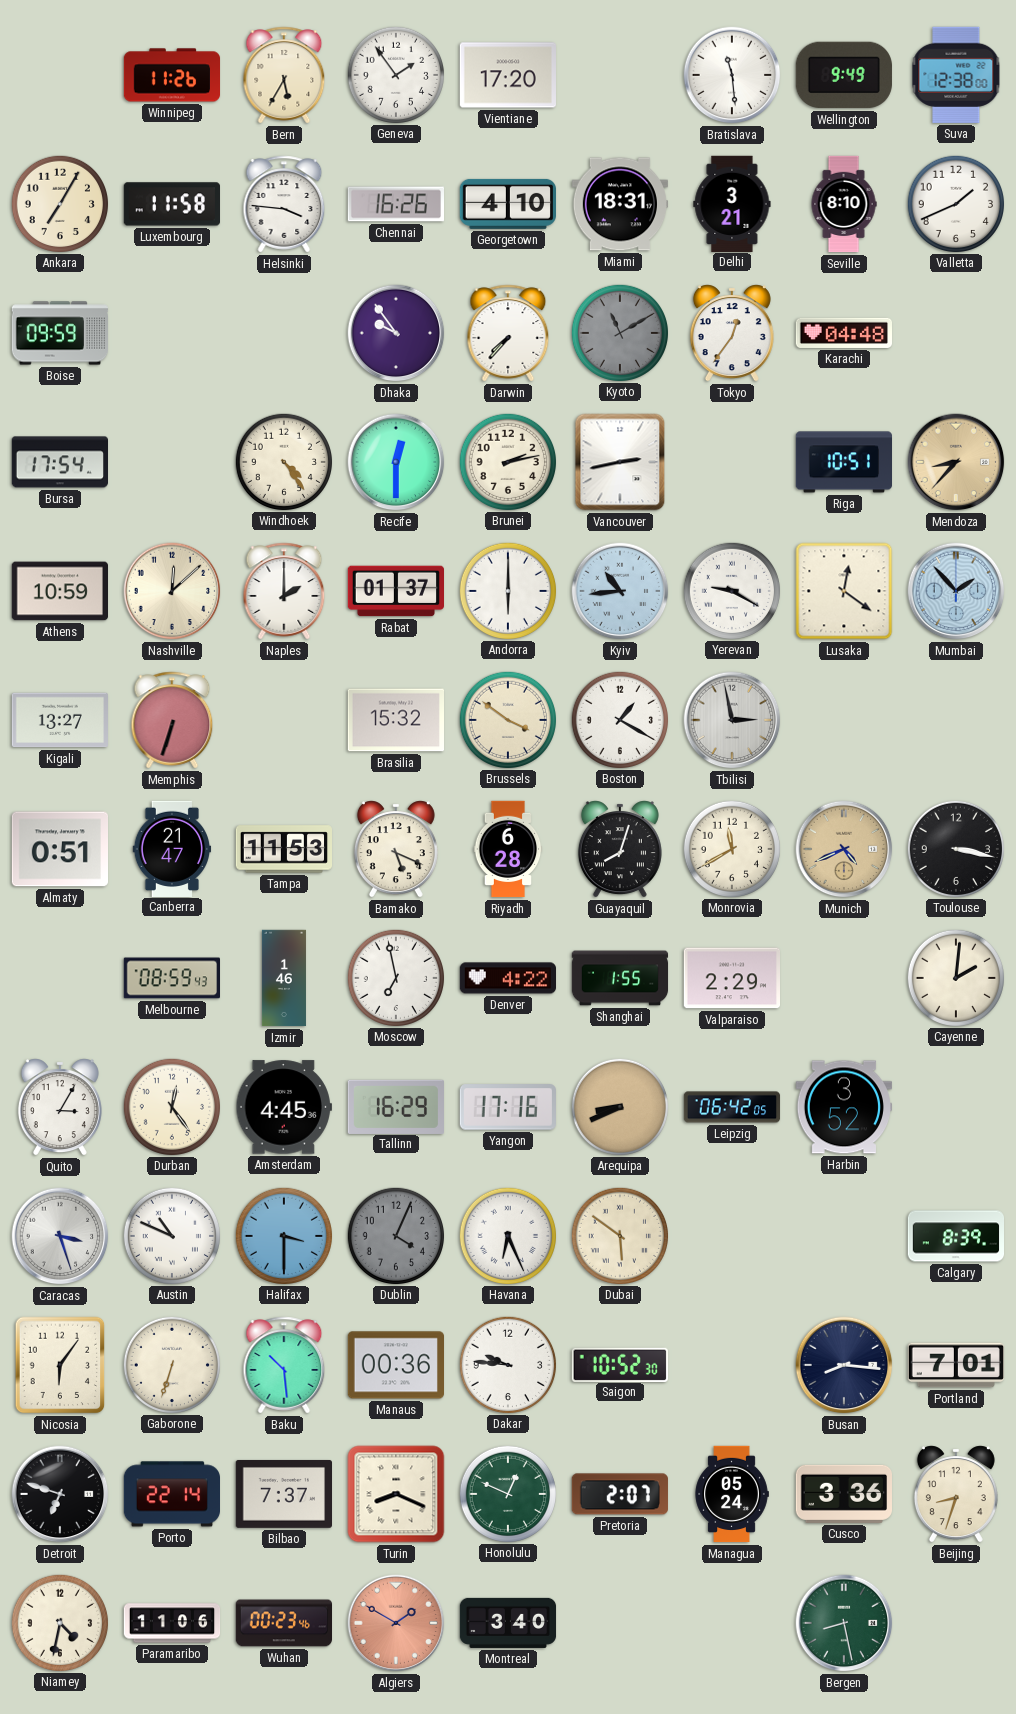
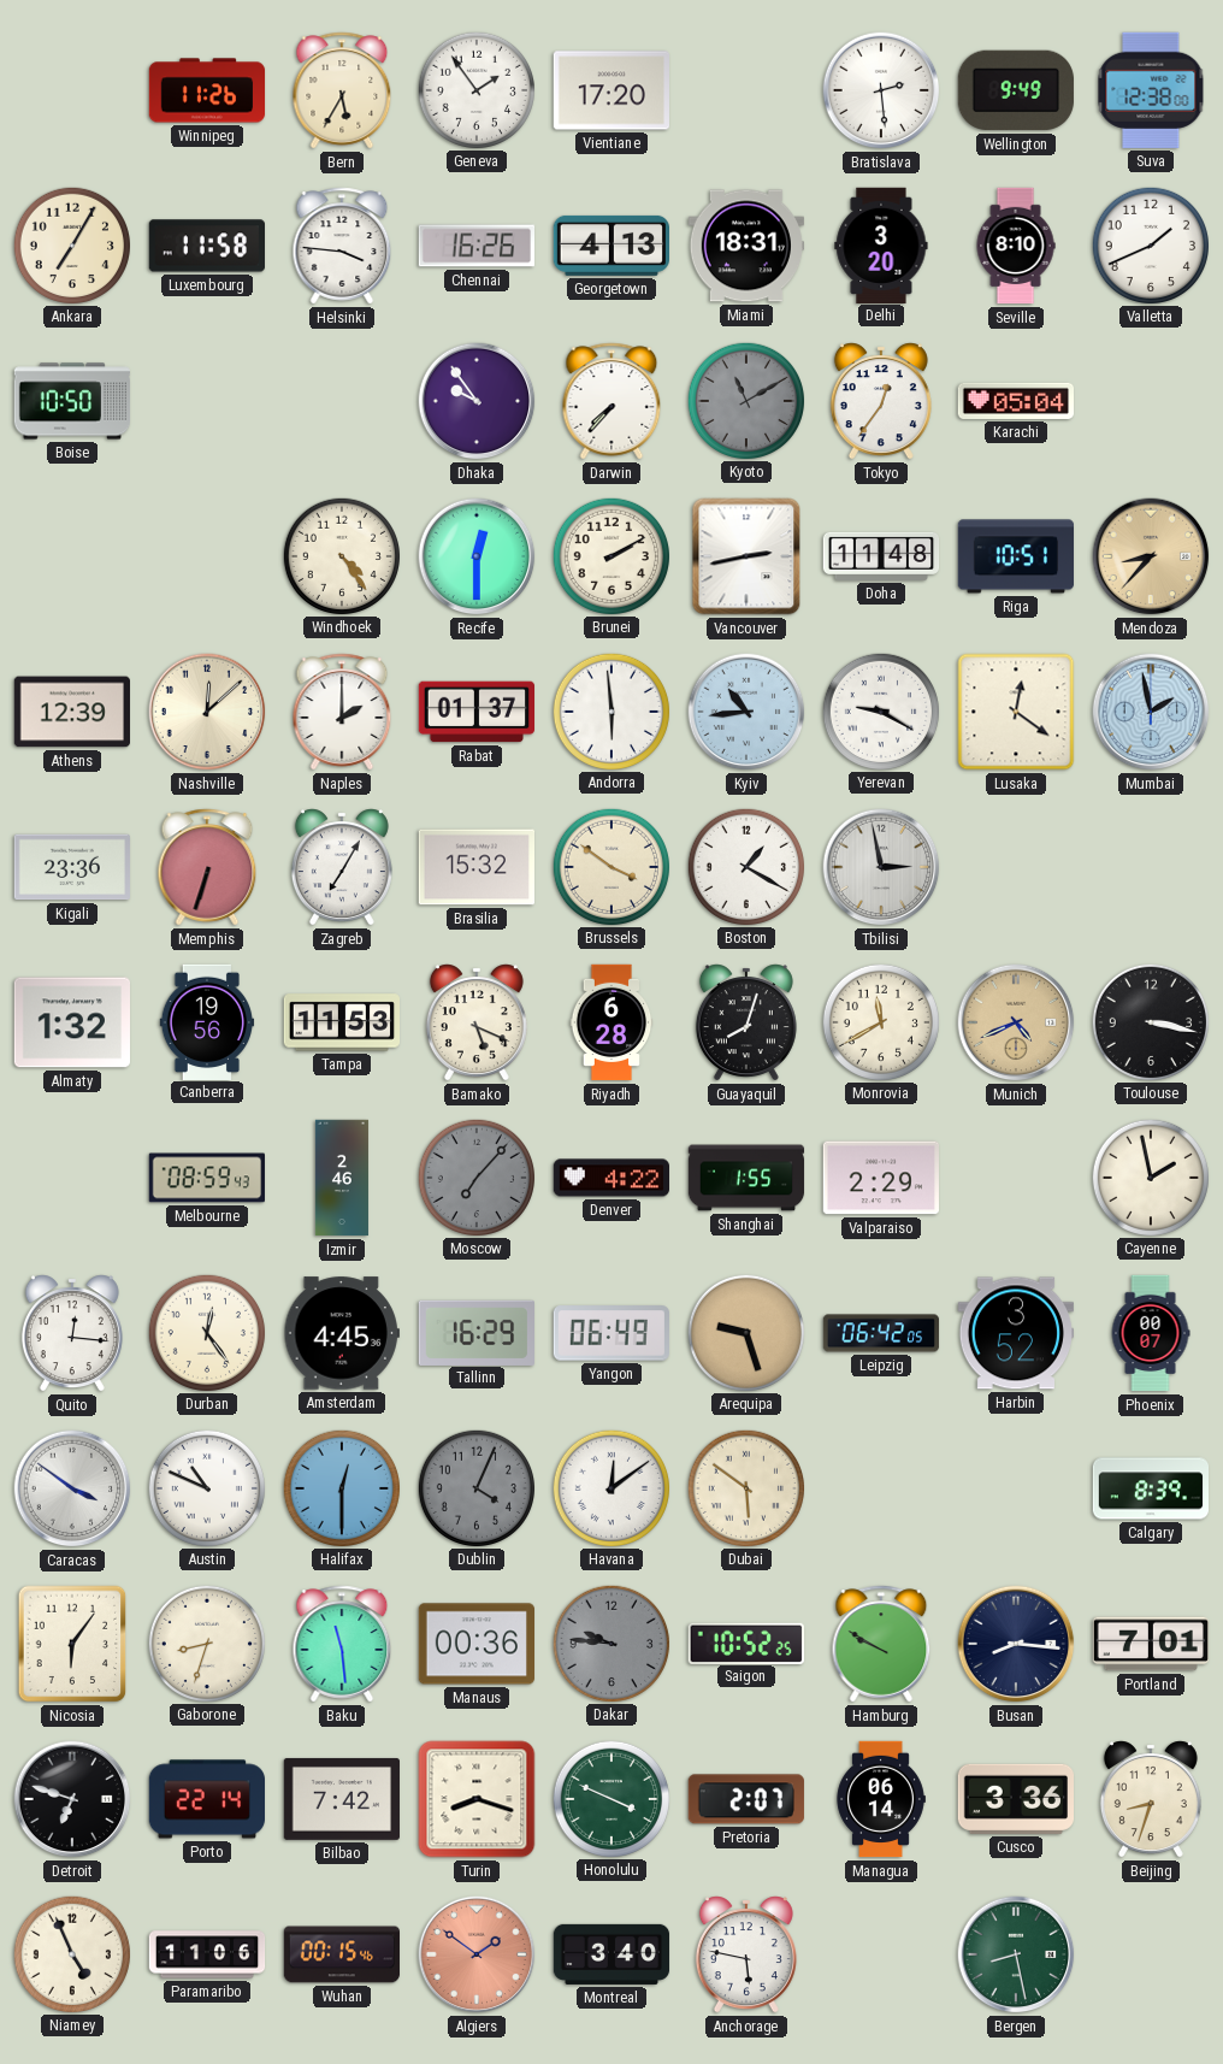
Bratislava: 11:29 -> 2:29
Georgetown: 4:10 -> 4:13
Delhi: 3:21 -> 3:20
Boise: 09:59 -> 10:50
Karachi: 04:48 -> 05:04
Bursa: 17:54 -> none
Brunei: 2:13 -> 2:10
Doha: none -> 11:48
Athens: 10:59 -> 12:39
Andorra: 6:00 -> 5:59
Mumbai: 1:53 -> 1:58
Kigali: 13:27 -> 23:36
Zagreb: none -> 7:05
Almaty: 0:51 -> 1:32
Canberra: 21:47 -> 19:56
Izmir: 1:46 -> 2:46
Moscow: 6:58 -> 7:07
Moscow dial: white -> grey
Cayenne: 2:01 -> 1:58
Quito: 3:05 -> 12:16
Yangon: 17:16 -> 06:49
Arequipa: 8:41 -> 9:27
Phoenix: none -> 00:07
Caracas: 3:27 -> 3:51
Halifax: 3:30 -> 12:30
Havana: 6:26 -> 12:09
Gaborone: 6:33 -> 8:33
Baku: 10:29 -> 11:29
Dakar dial: white -> grey
Saigon: 10:52:30 -> 10:52:25
Hamburg: none -> 9:50
Bilbao: 7:37 -> 7:42
Turin: 8:19 -> 8:18
Honolulu: 12:49 -> 3:49
Managua: 05:24 -> 06:14
Niamey: 4:32 -> 4:56
Wuhan: 00:23 -> 00:15
Algiers: 1:50 -> 1:51
Anchorage: none -> 5:47
